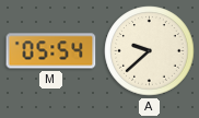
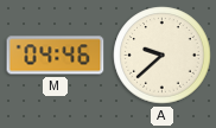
M: 05:54 -> 04:46
